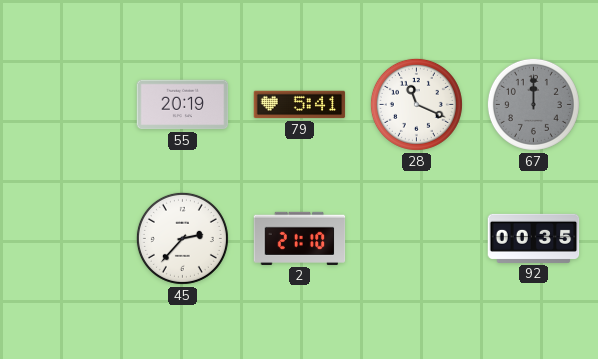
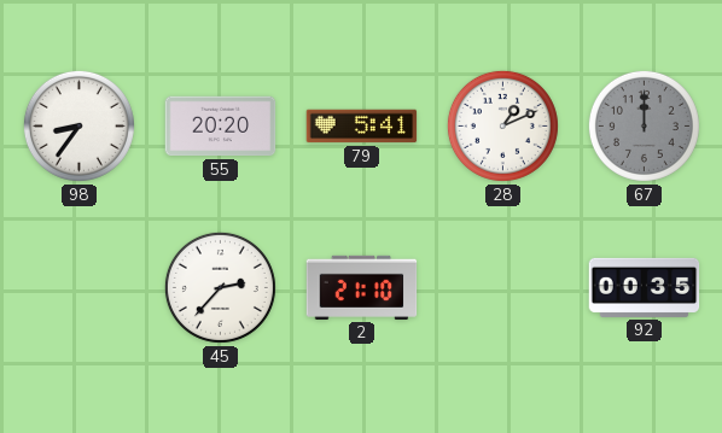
98: none -> 8:36
55: 20:19 -> 20:20
28: 11:19 -> 1:11
